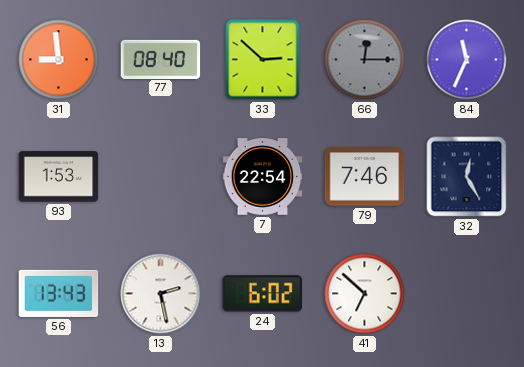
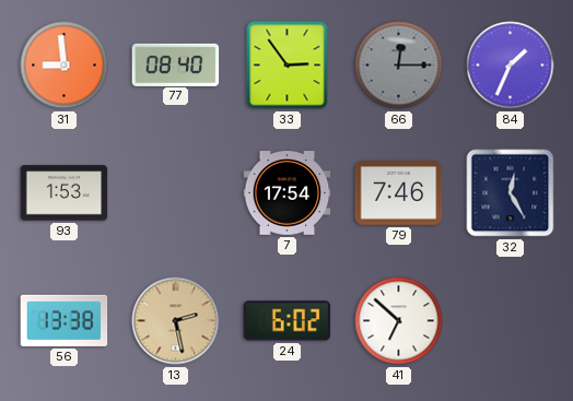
33: 2:52 -> 2:54
84: 11:34 -> 1:34
7: 22:54 -> 17:54
56: 13:43 -> 13:38
13 dial: white -> champagne
